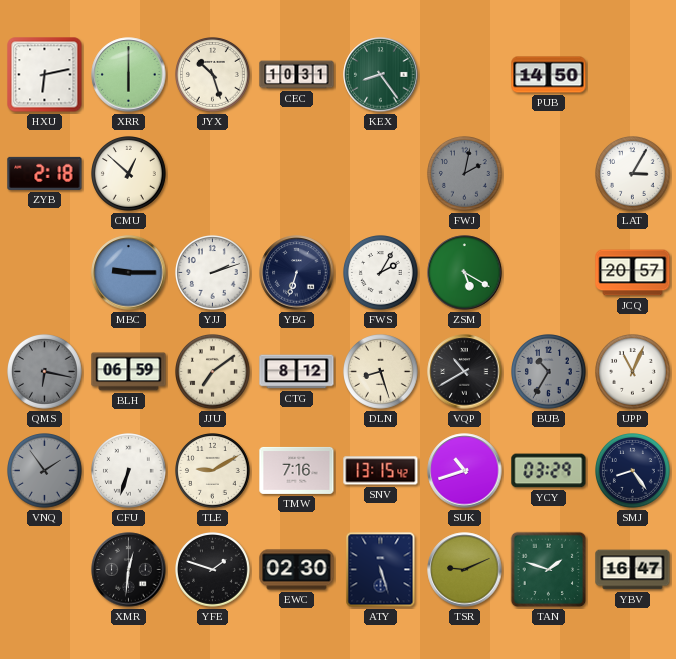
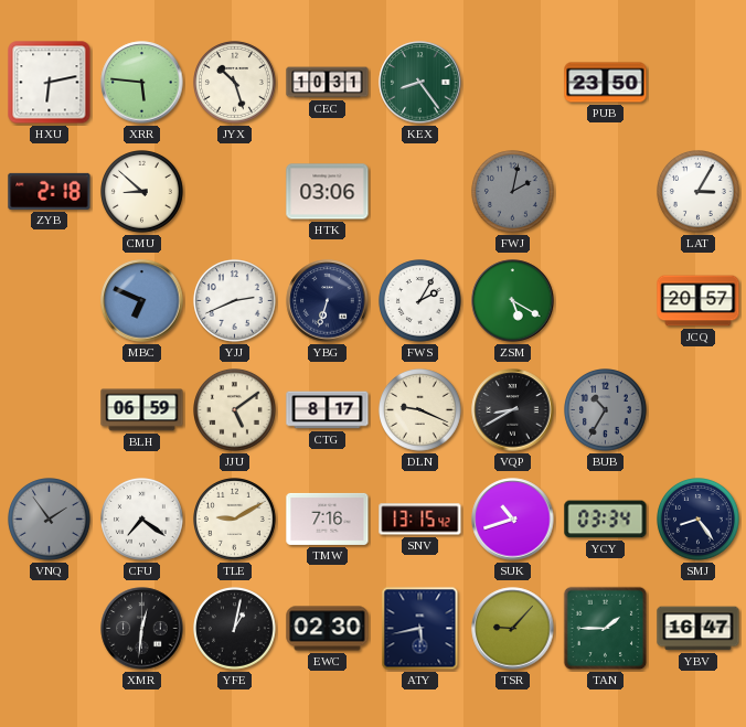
XRR: 6:00 -> 5:46
PUB: 14:50 -> 23:50
CMU: 12:52 -> 8:52
HTK: none -> 03:06
MBC: 9:15 -> 6:49
YJJ: 2:12 -> 2:41
QMS: 6:17 -> none
JJU: 7:09 -> 5:09
CTG: 8:12 -> 8:17
DLN: 8:27 -> 9:19
VQP: 10:40 -> 8:40
UPP: 11:04 -> none
CFU: 6:33 -> 7:21
YCY: 03:29 -> 03:34
YFE: 1:48 -> 1:02
ATY: 5:27 -> 5:43
TSR: 9:11 -> 9:07
TAN: 1:48 -> 1:45
